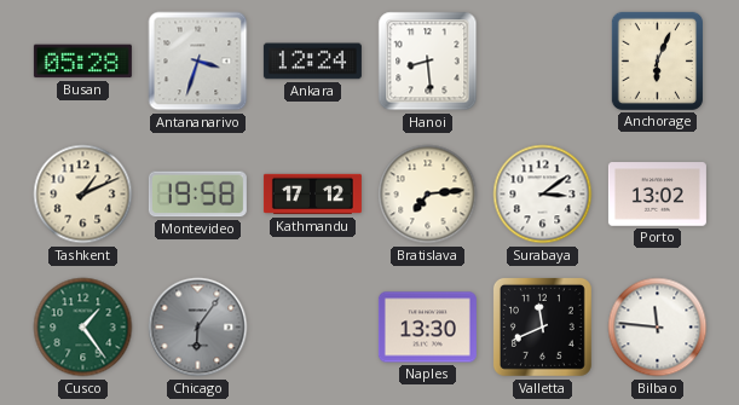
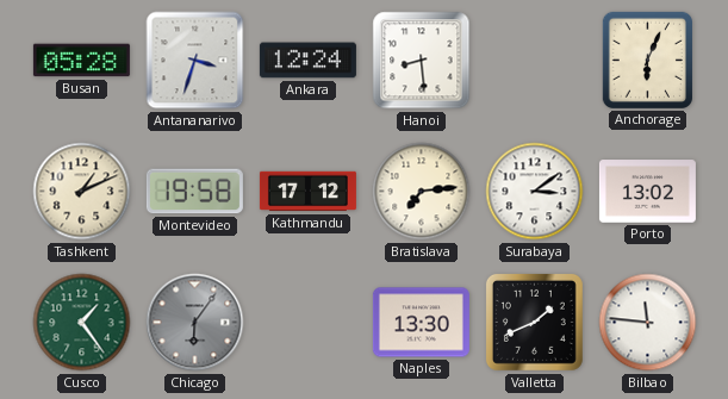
Valletta: 11:41 -> 1:41
